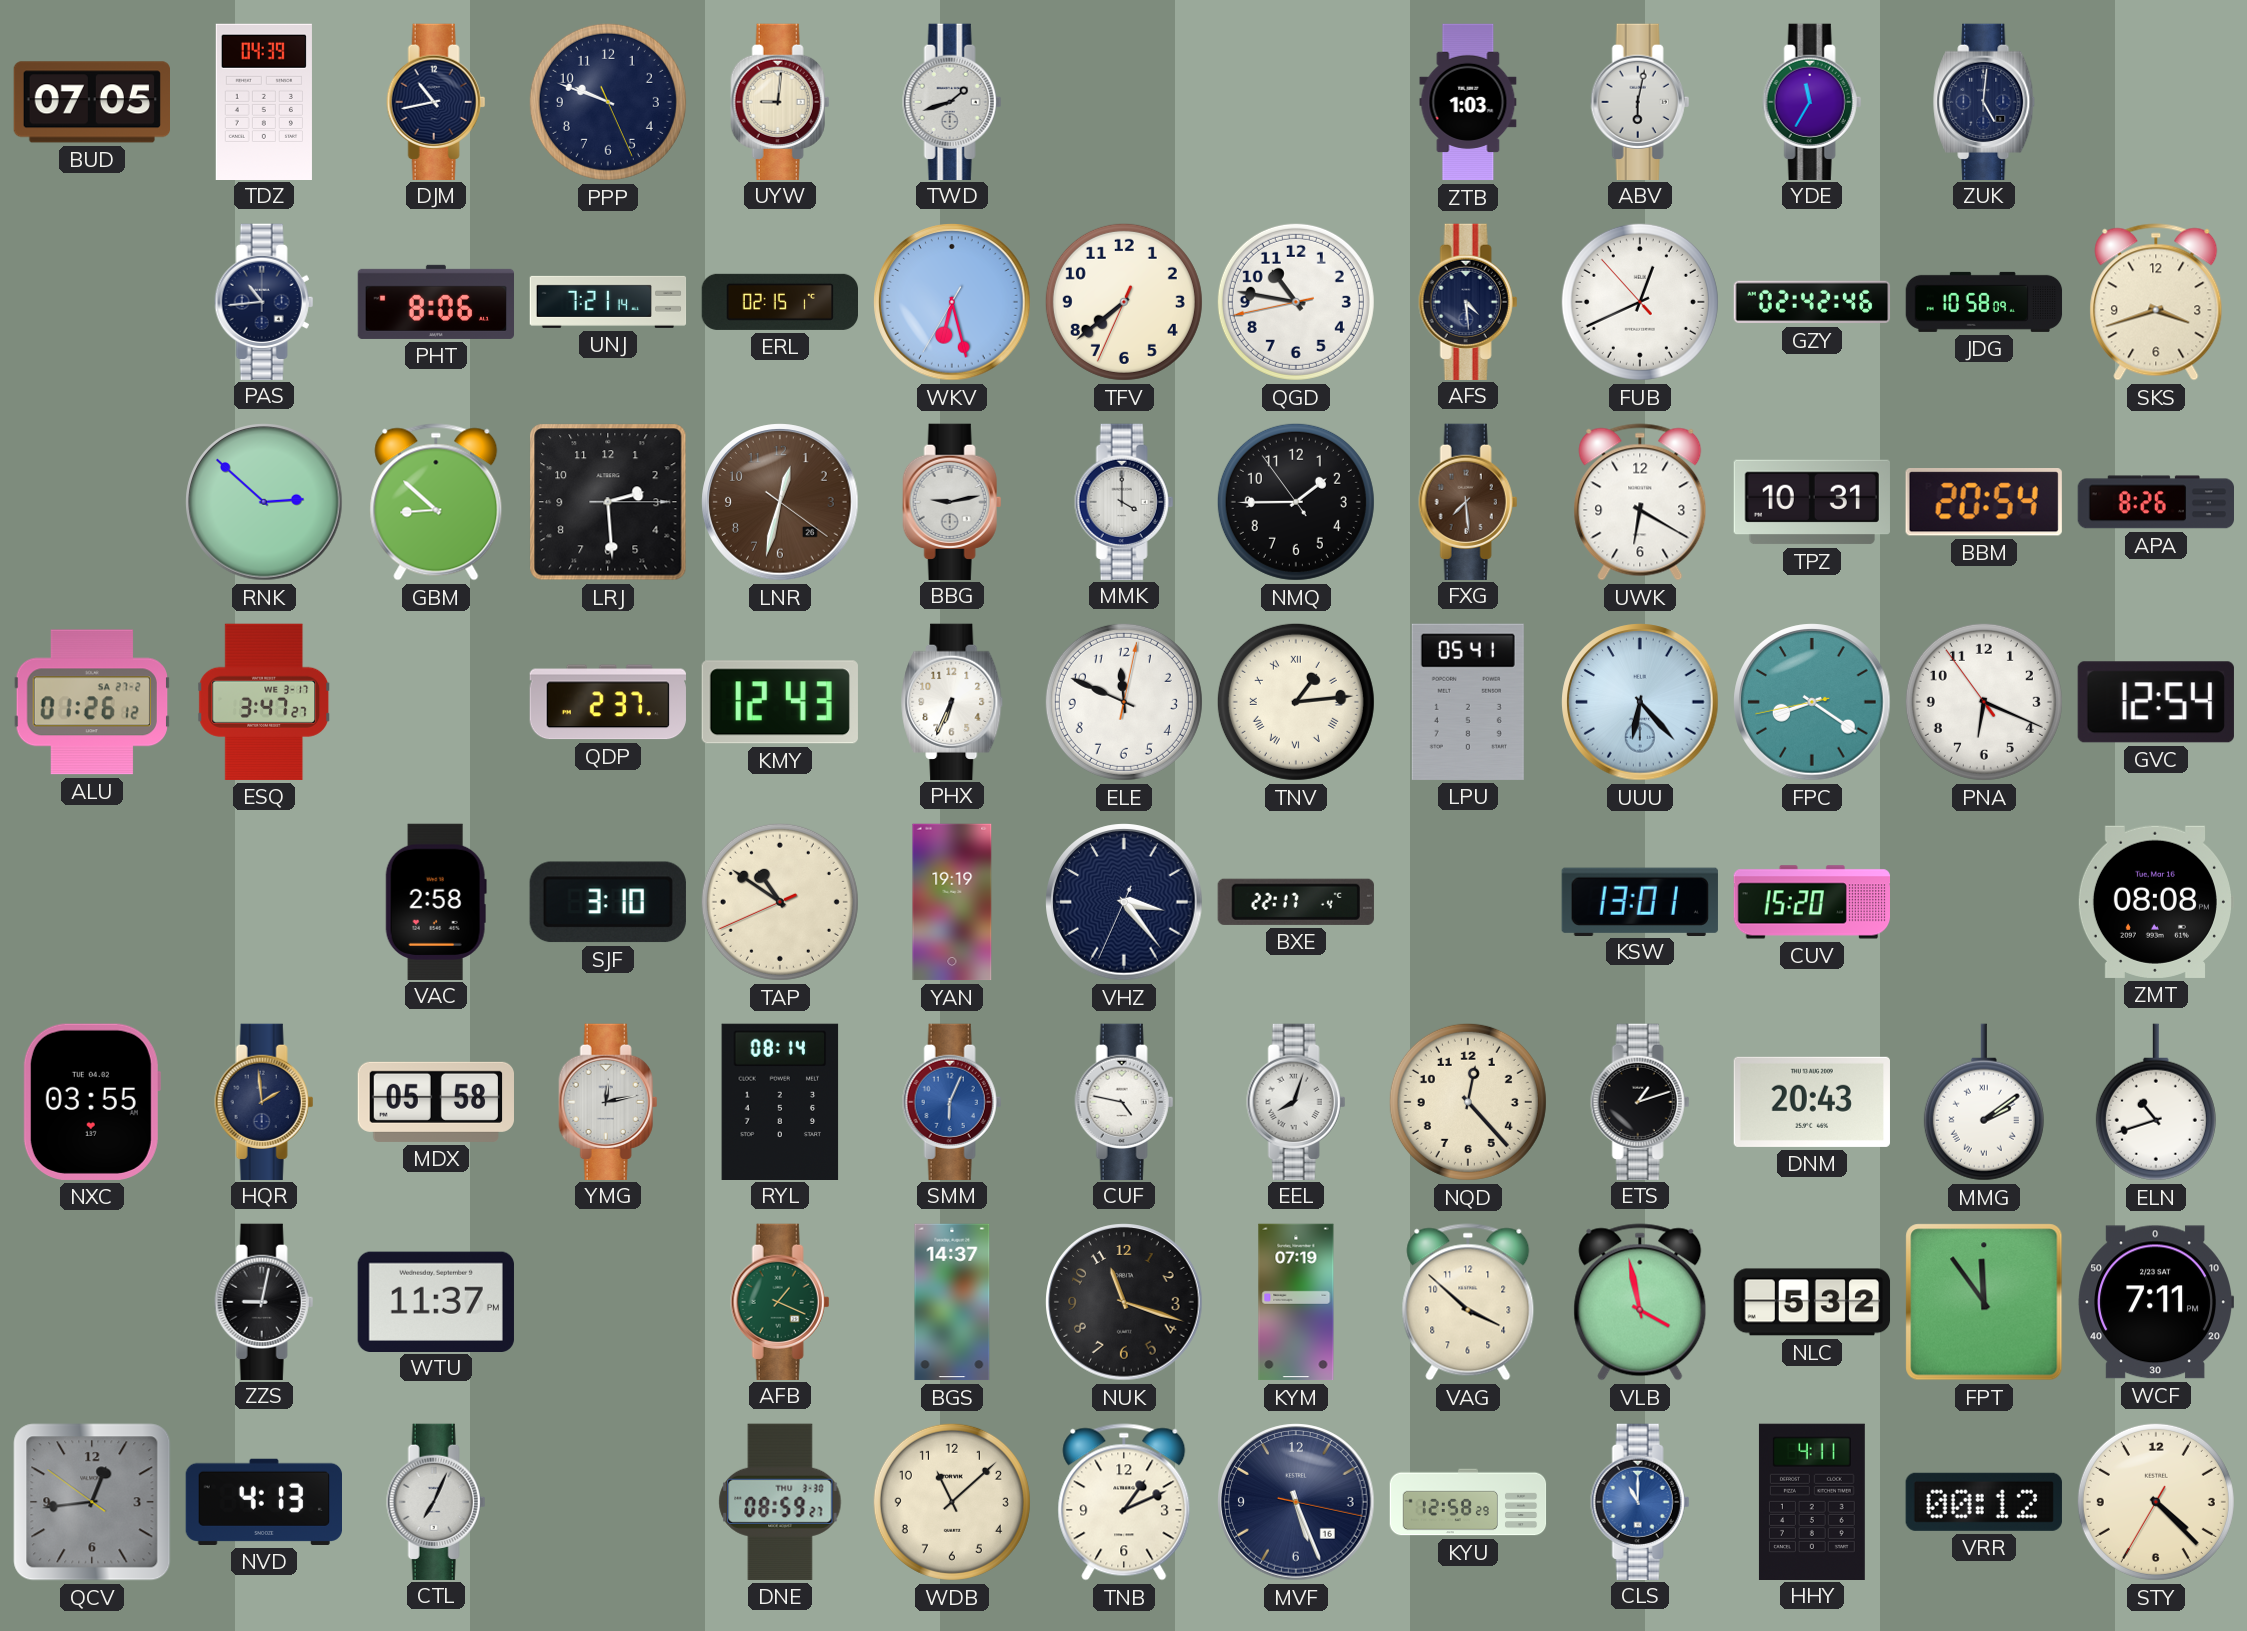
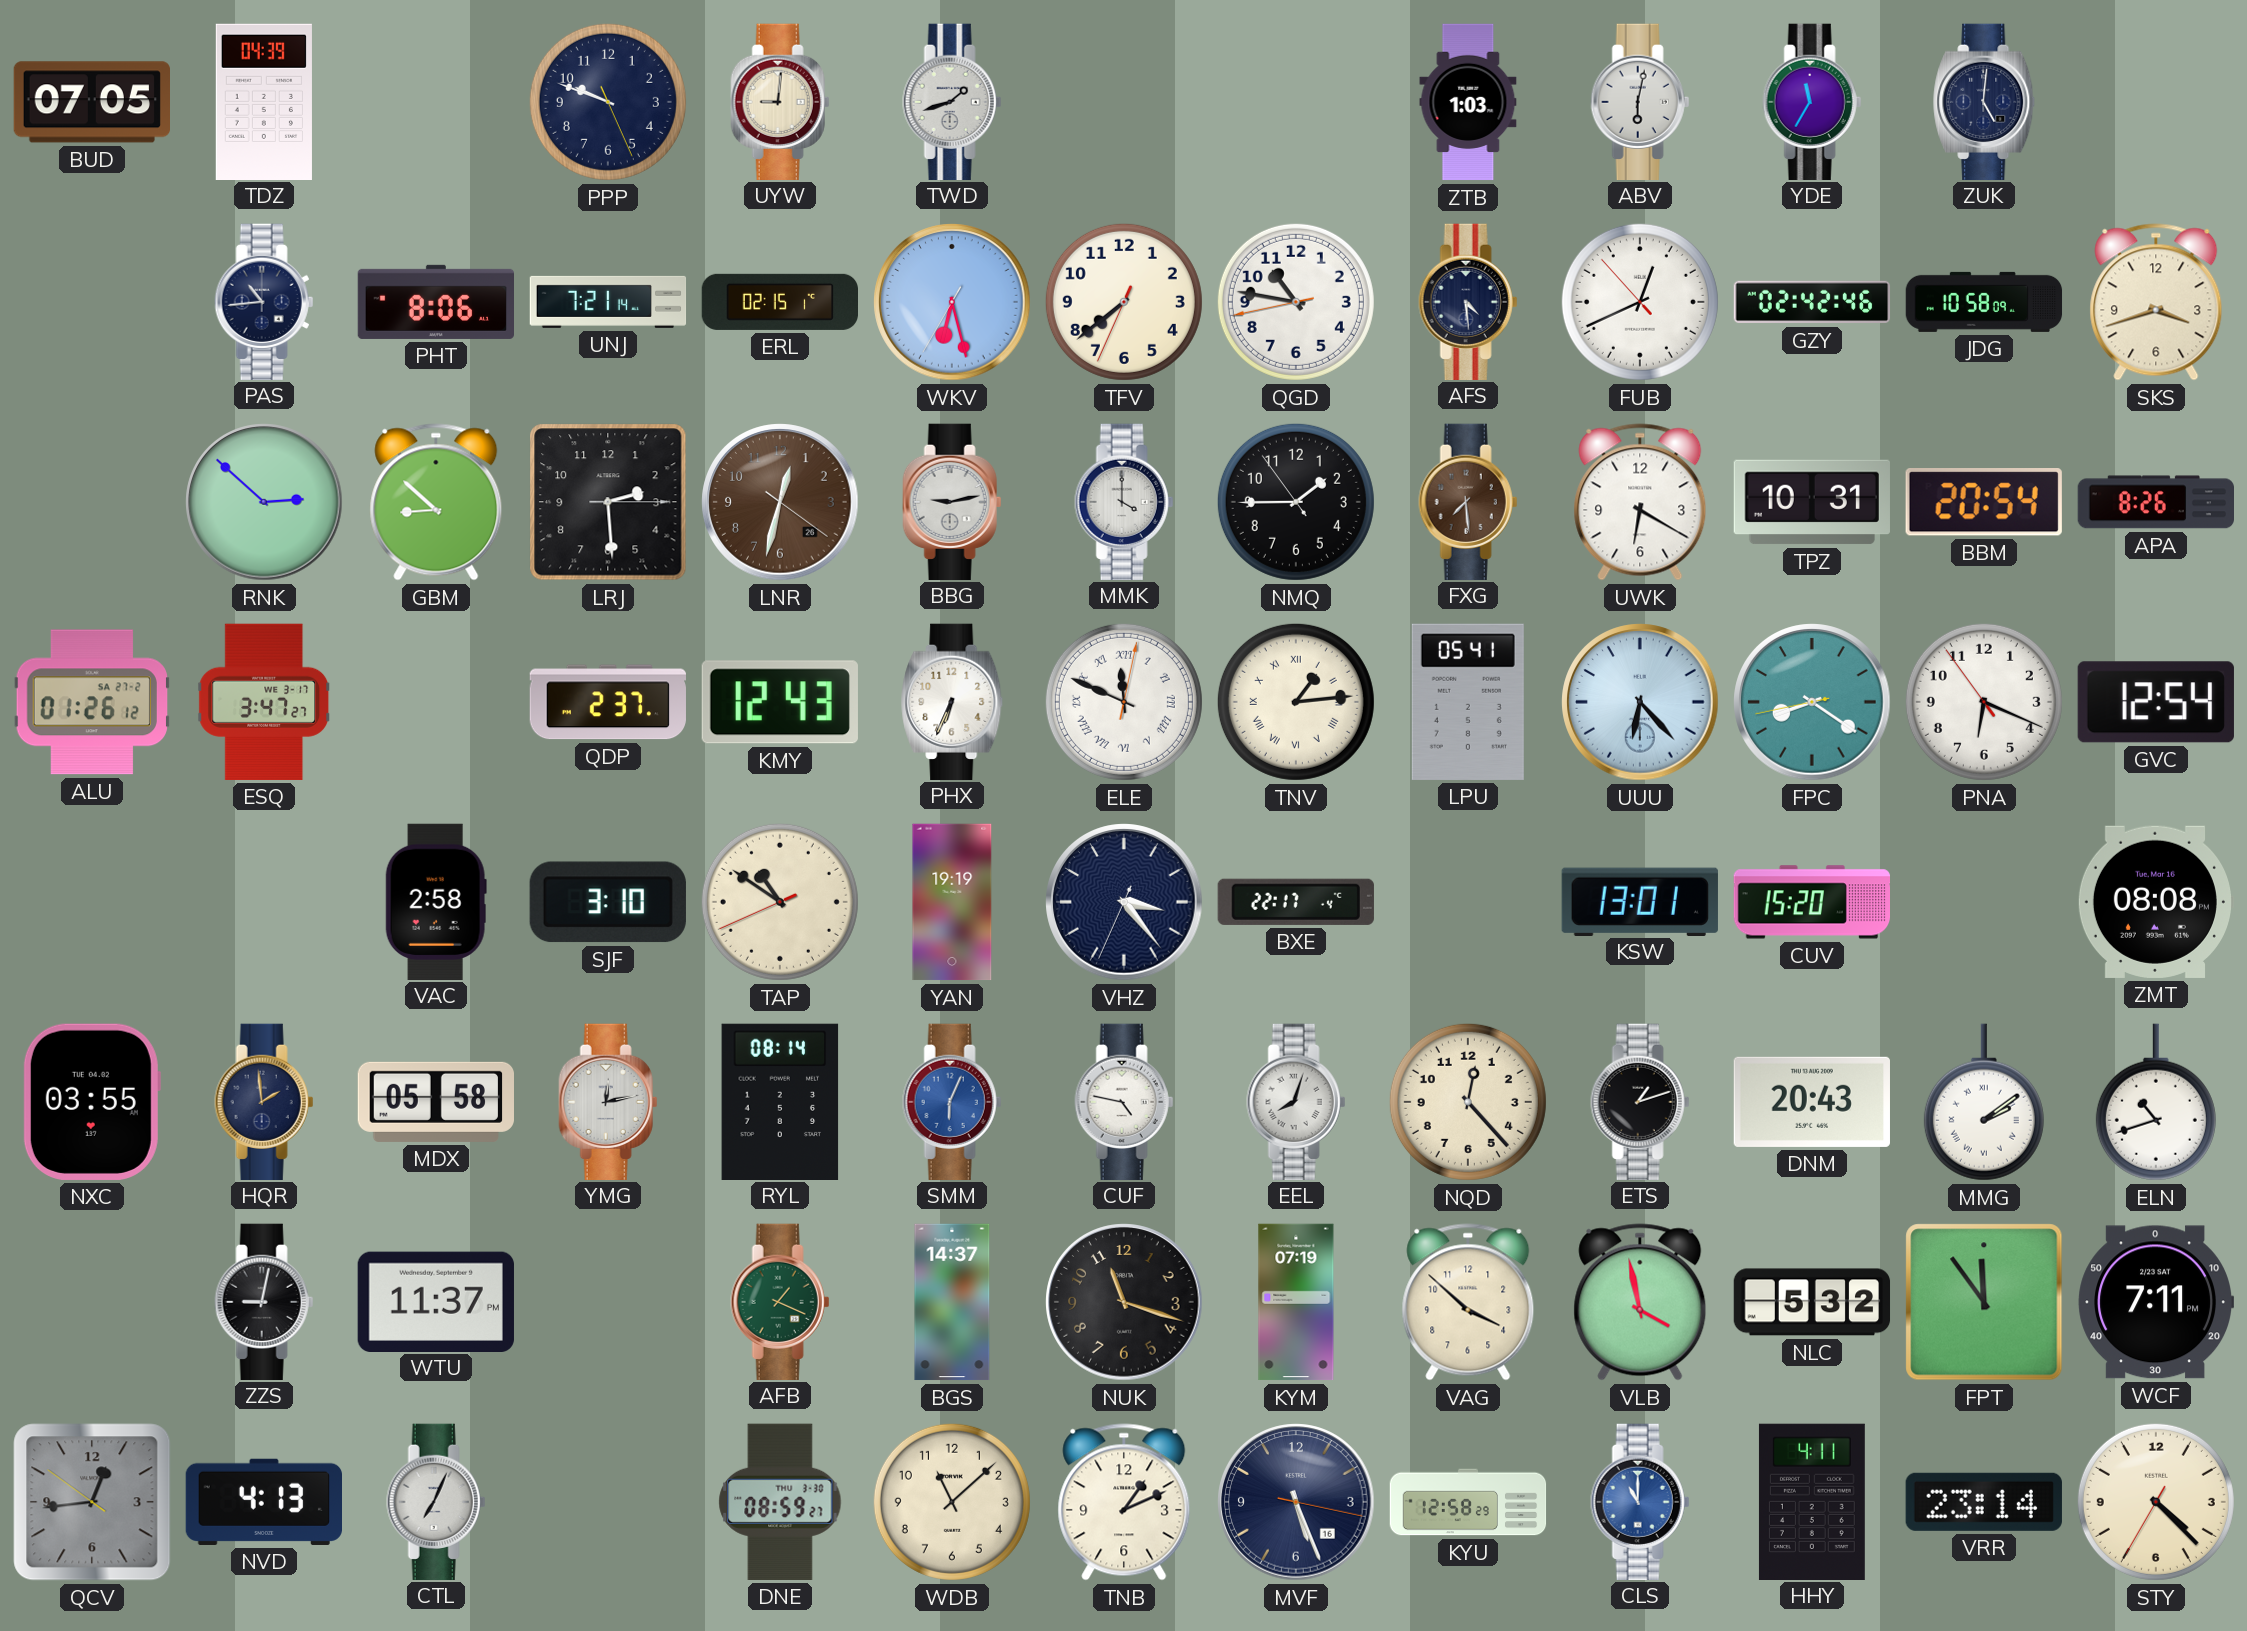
DJM: 10:43 -> none
ELE numerals: Arabic -> Roman
VRR: 00:12 -> 23:14
